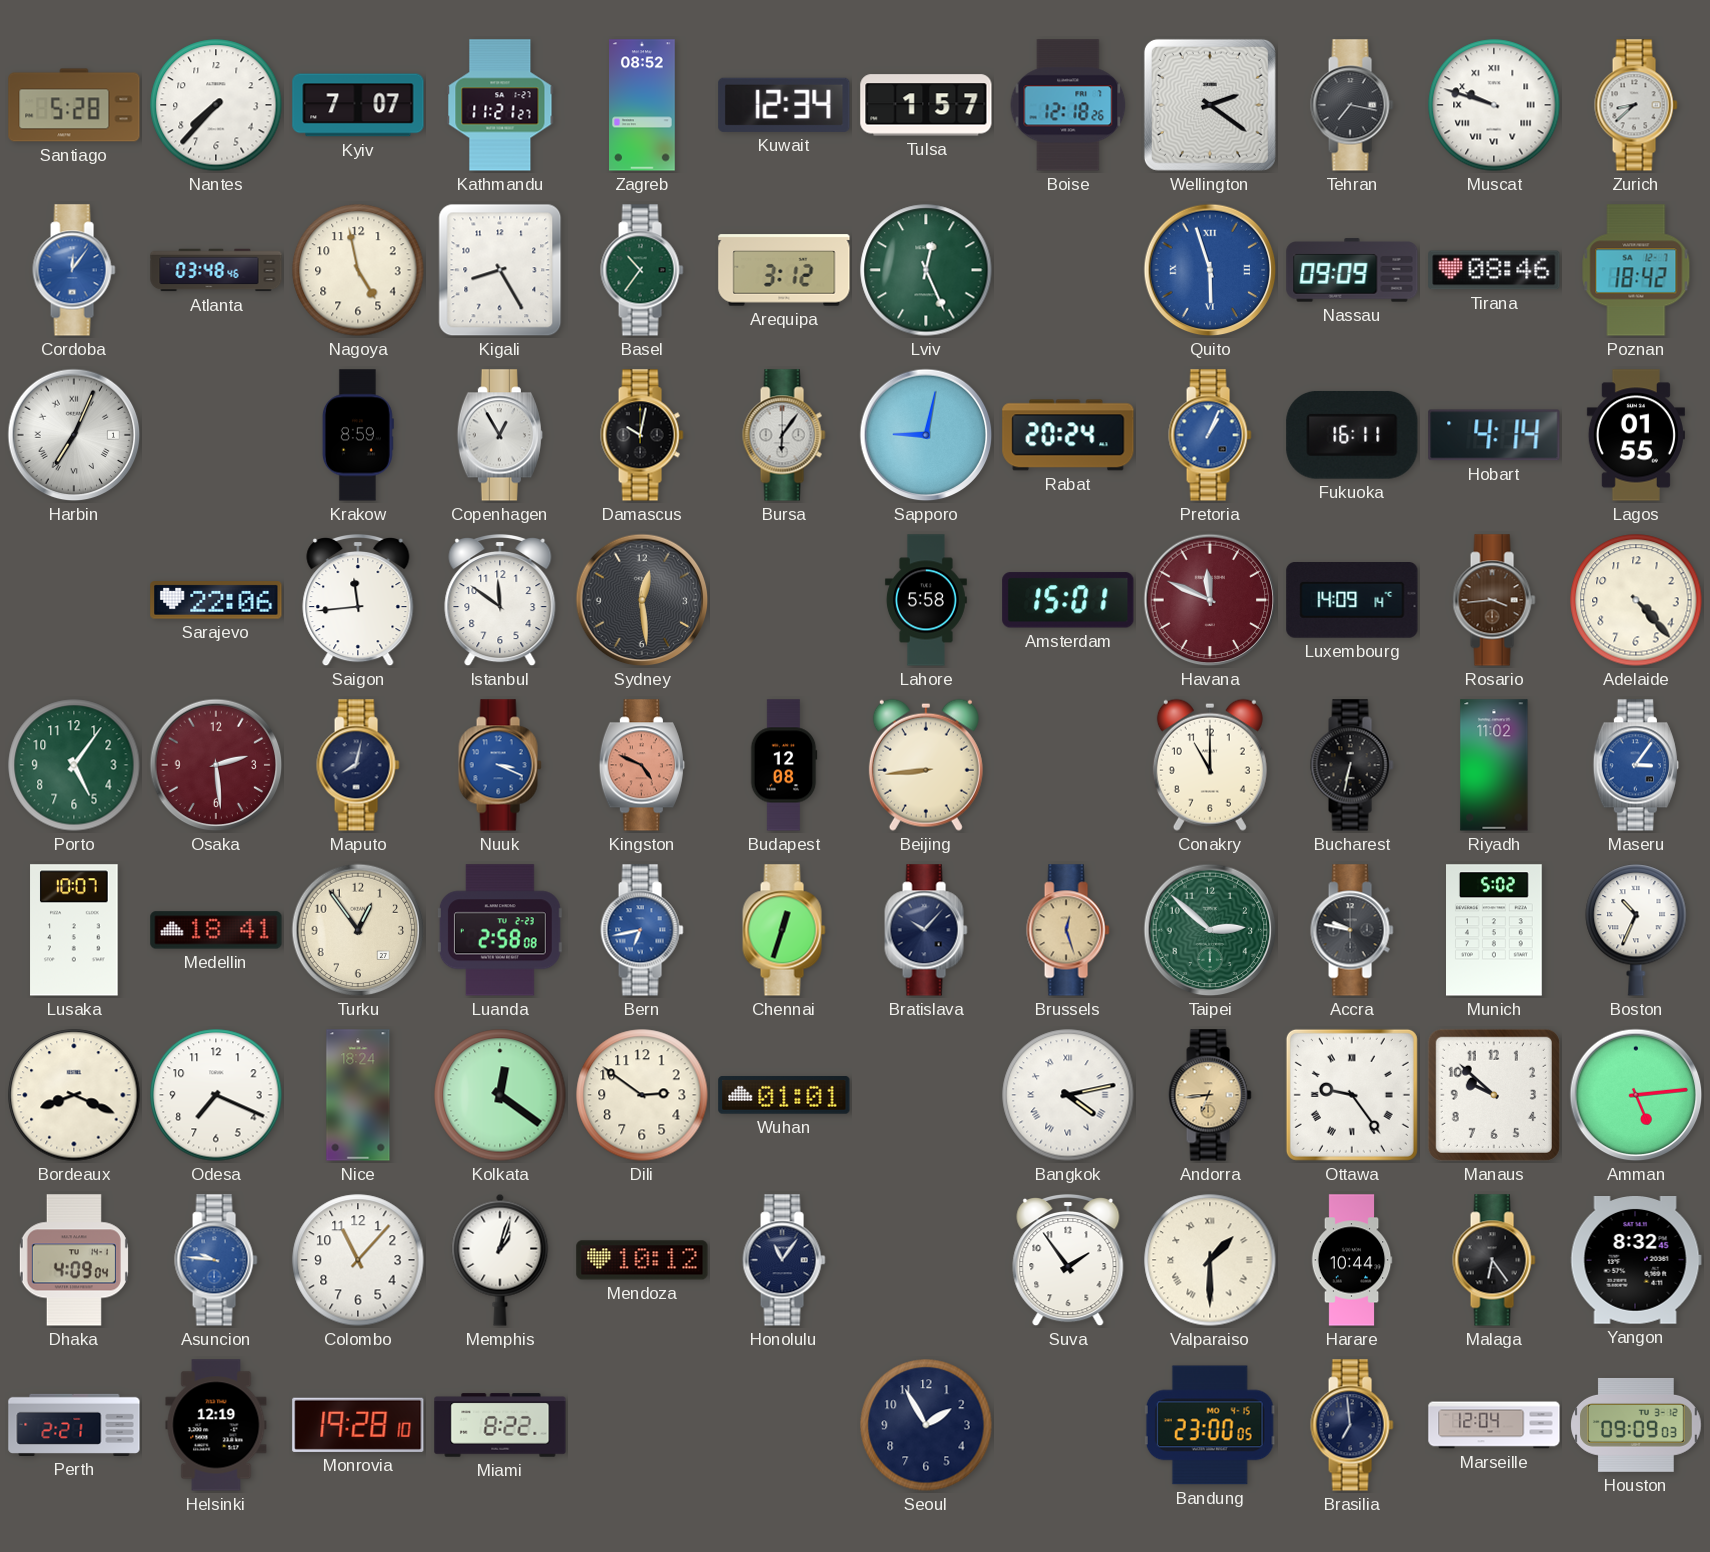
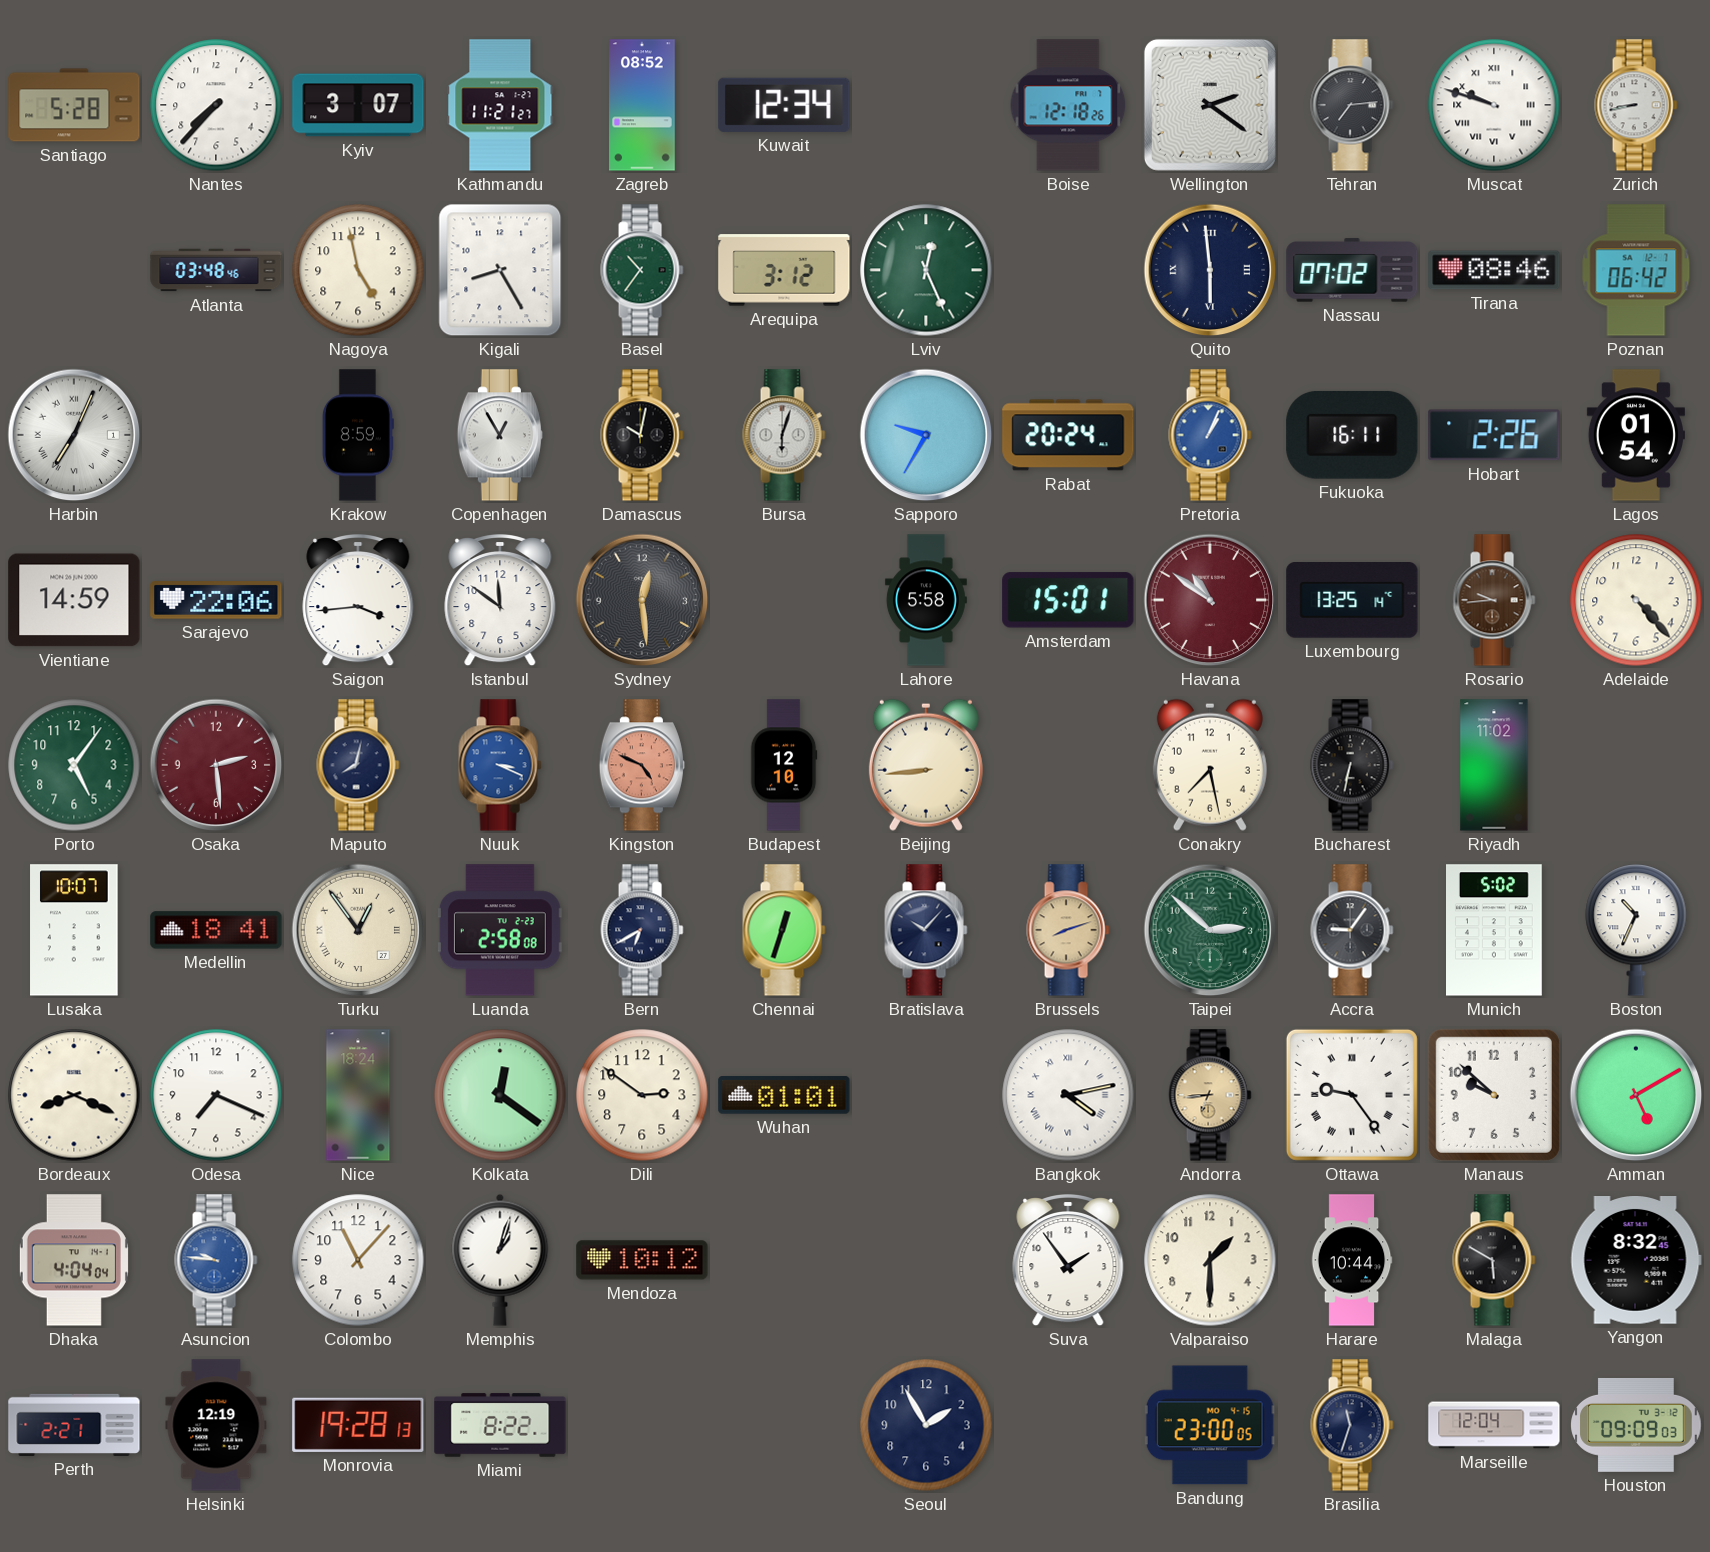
Kyiv: 7:07 -> 3:07
Tulsa: 1:57 -> none
Tehran: 7:17 -> 7:14
Zurich: 8:38 -> 8:43
Cordoba: 12:06 -> none
Quito: 5:57 -> 5:59
Quito dial: blue -> navy
Nassau: 09:09 -> 07:02
Poznan: 18:42 -> 06:42
Bursa: 6:06 -> 6:03
Sapporo: 9:02 -> 9:35
Hobart: 4:14 -> 2:26
Lagos: 01:55 -> 01:54
Vientiane: none -> 14:59
Saigon: 11:44 -> 3:44
Havana: 11:49 -> 10:51
Luxembourg: 14:09 -> 13:25
Rosario: 3:44 -> 9:44
Budapest: 12:08 -> 12:10
Conakry: 11:00 -> 7:28
Maseru: 3:06 -> none
Turku numerals: Arabic -> Roman
Bern: 6:43 -> 6:40
Bern dial: blue -> navy
Brussels: 12:27 -> 8:12
Accra: 9:47 -> 9:06
Amman: 5:14 -> 5:10
Dhaka: 4:09 -> 4:04
Honolulu: 11:06 -> none
Valparaiso numerals: Roman -> Arabic
Malaga: 6:24 -> 5:50
Monrovia: 19:28:10 -> 19:28:13
Brasilia: 6:59 -> 11:33
